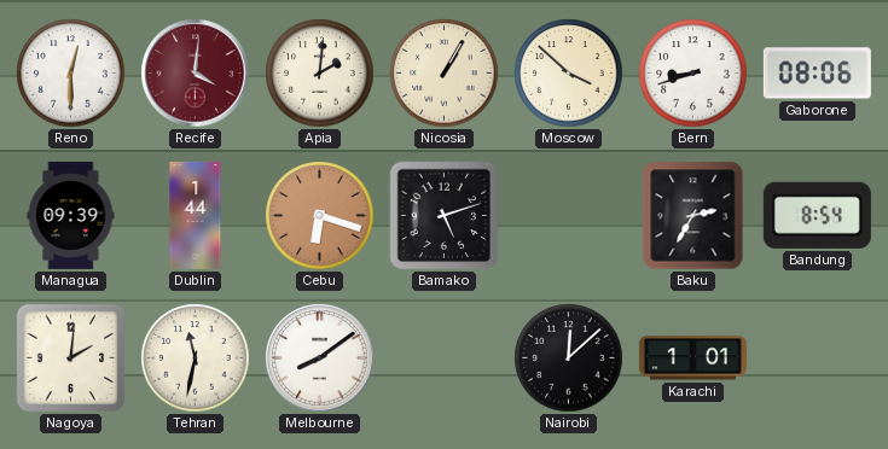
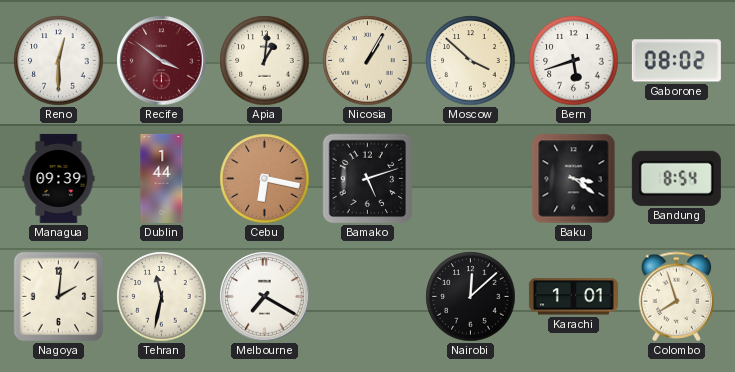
Recife: 4:01 -> 3:51
Apia: 2:01 -> 1:01
Bern: 8:42 -> 5:42
Gaborone: 08:06 -> 08:02
Cebu: 6:18 -> 6:17
Baku: 2:35 -> 3:21
Melbourne: 8:09 -> 7:20
Colombo: none -> 7:57
